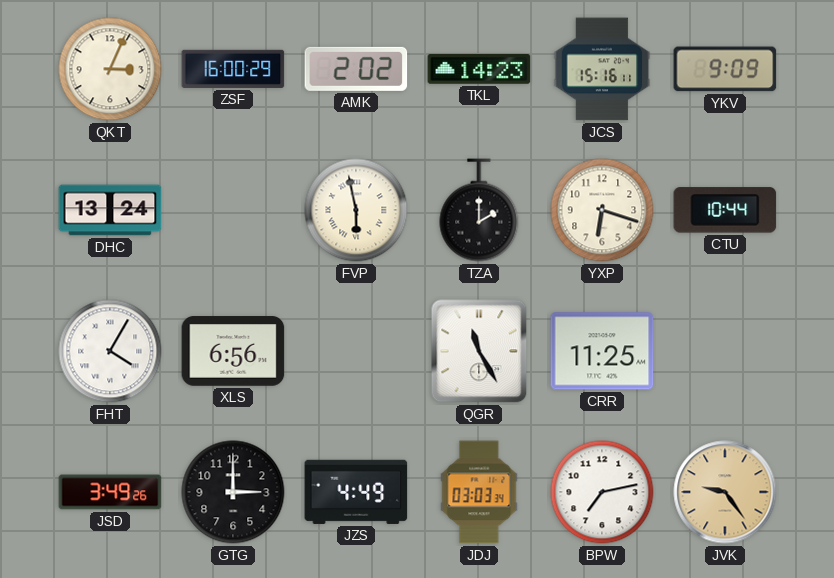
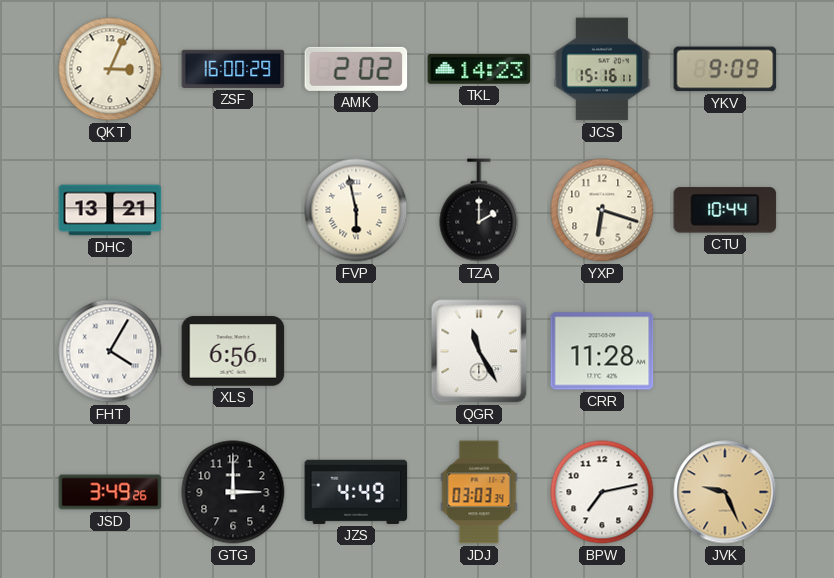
DHC: 13:24 -> 13:21
CRR: 11:25 -> 11:28
JVK: 9:24 -> 9:26
